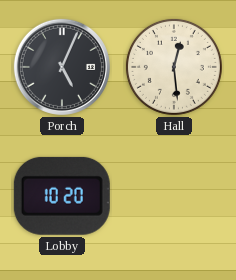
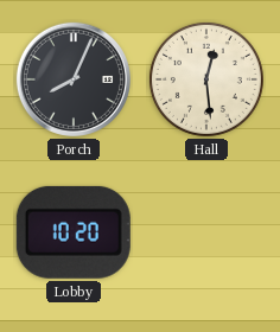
Porch: 5:04 -> 8:04
